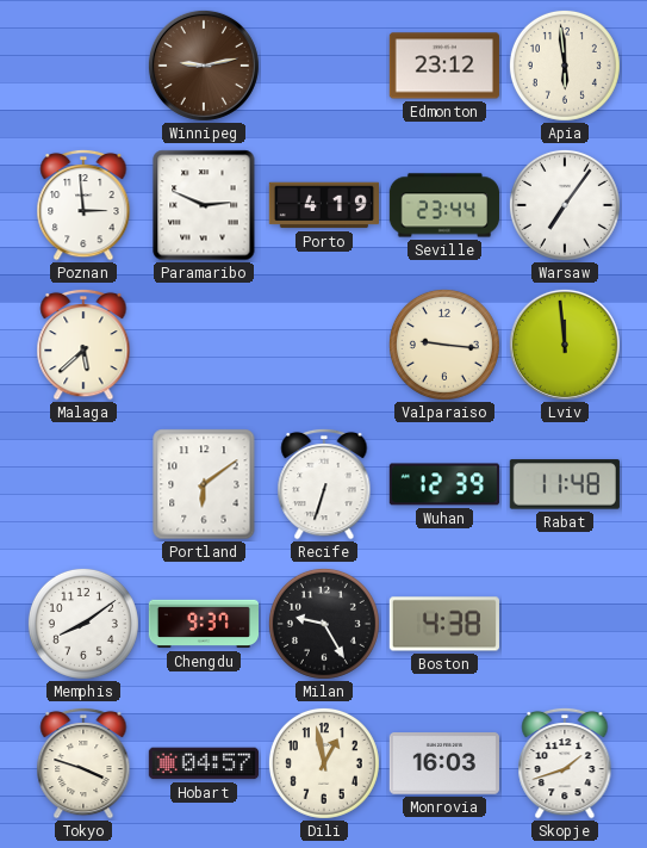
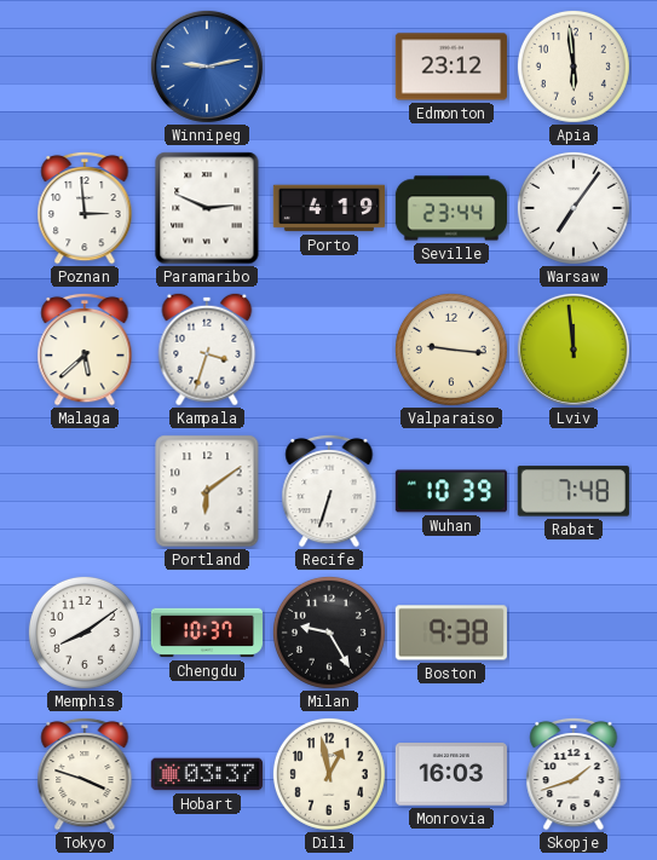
Winnipeg dial: brown -> blue
Kampala: none -> 3:33
Wuhan: 12:39 -> 10:39
Rabat: 11:48 -> 7:48
Chengdu: 9:37 -> 10:37
Boston: 4:38 -> 9:38
Hobart: 04:57 -> 03:37
